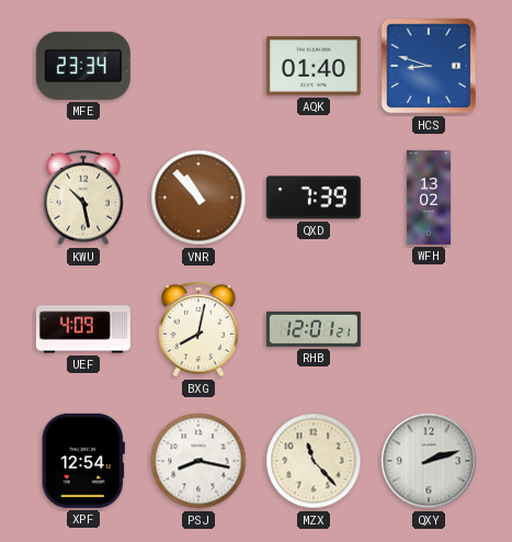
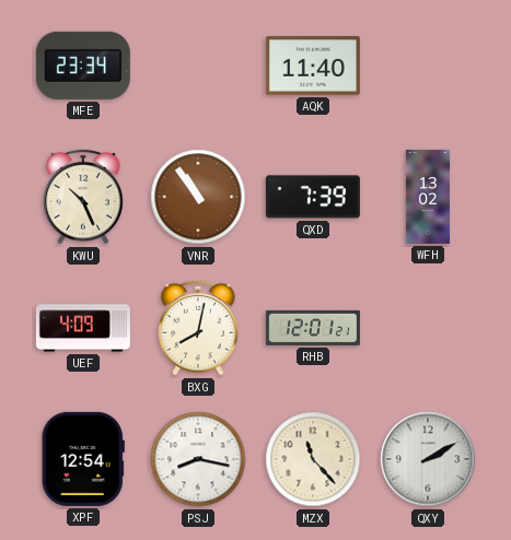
AQK: 01:40 -> 11:40
HCS: 8:48 -> none
KWU: 10:28 -> 10:26
VNR: 10:53 -> 10:54
QXY: 2:12 -> 2:10
